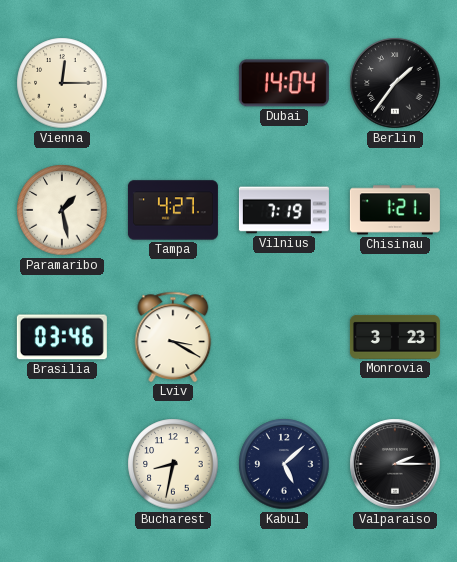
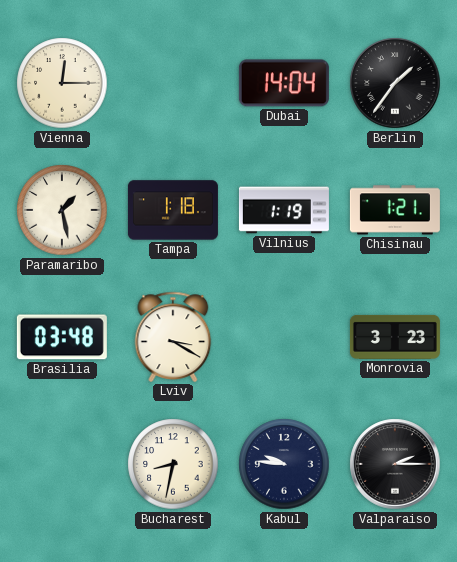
Tampa: 4:27 -> 1:18
Vilnius: 7:19 -> 1:19
Brasilia: 03:46 -> 03:48
Kabul: 5:08 -> 9:46
